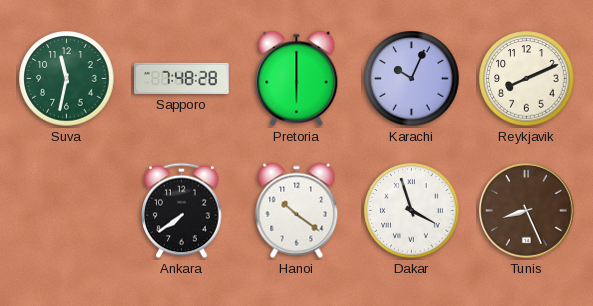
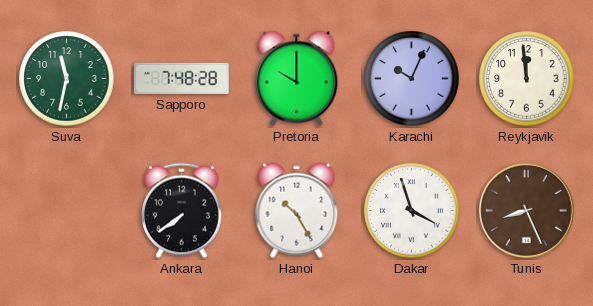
Pretoria: 6:00 -> 10:00
Reykjavik: 8:11 -> 11:59
Hanoi: 10:21 -> 10:25
